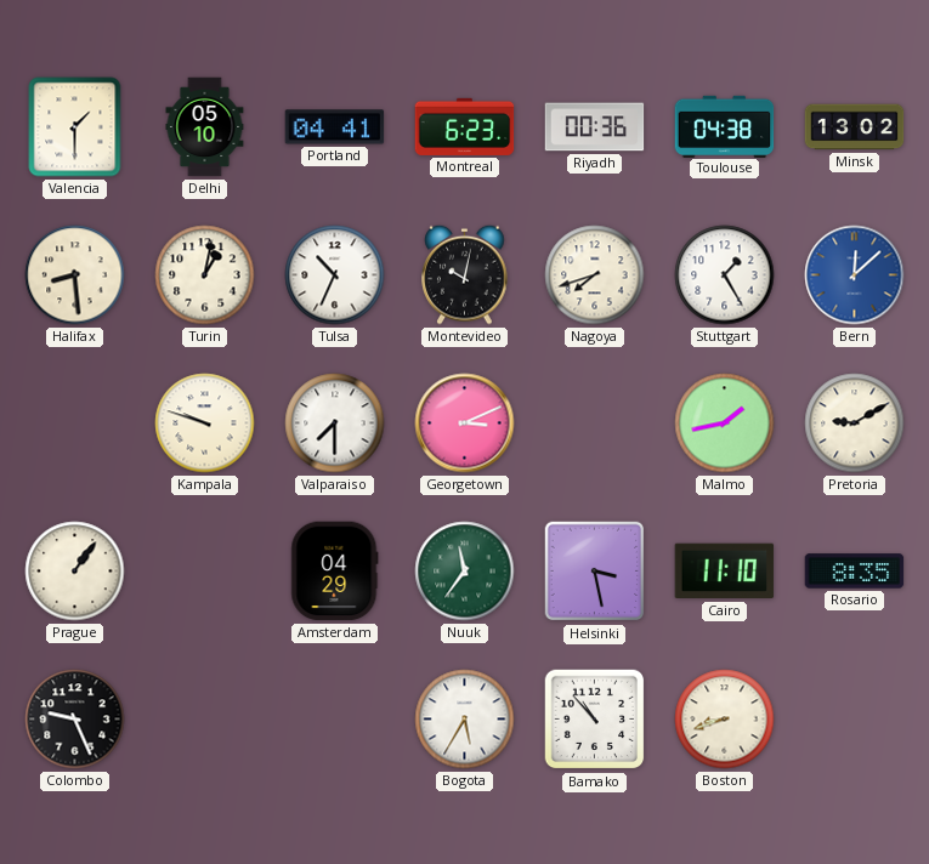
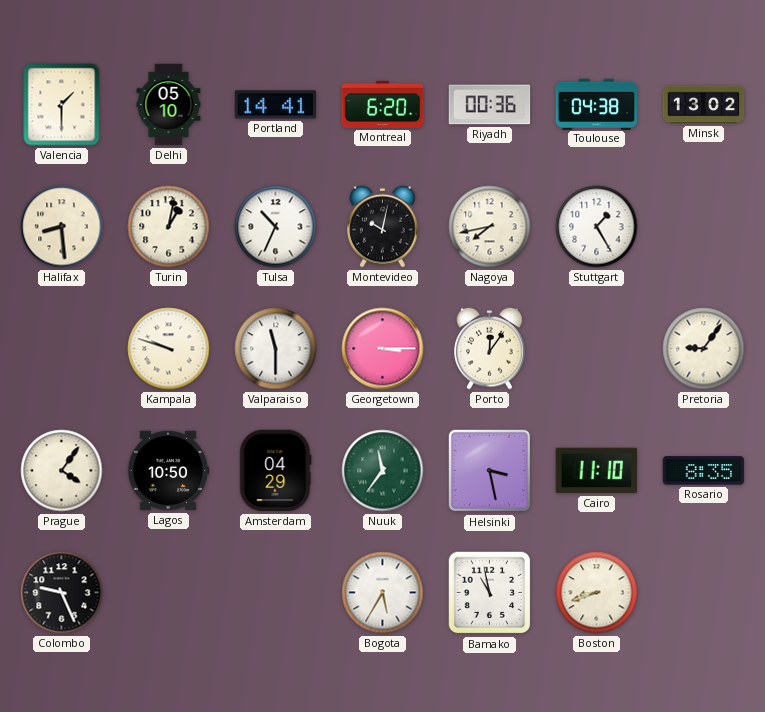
Portland: 04:41 -> 14:41
Montreal: 6:23 -> 6:20
Nagoya: 7:42 -> 7:43
Bern: 12:08 -> none
Valparaiso: 7:30 -> 11:30
Georgetown: 3:11 -> 3:15
Porto: none -> 12:06
Malmo: 1:43 -> none
Pretoria: 9:10 -> 9:06
Prague: 1:06 -> 4:06
Lagos: none -> 10:50
Bamako: 10:53 -> 10:58
